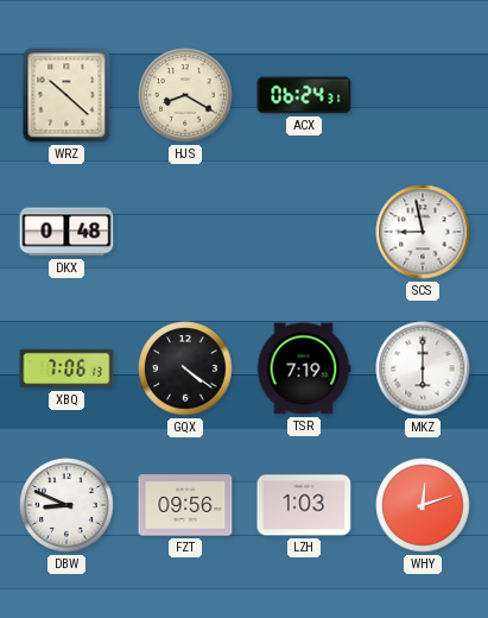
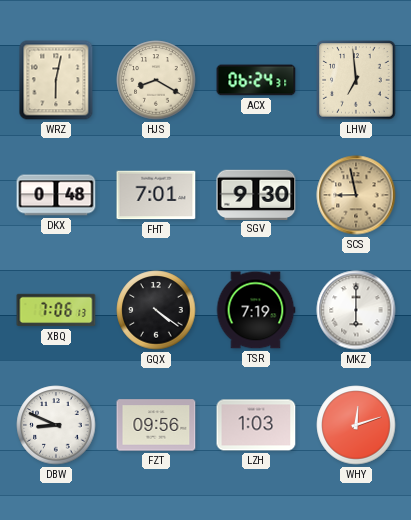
WRZ: 10:22 -> 6:02
LHW: none -> 6:59
FHT: none -> 7:01
SGV: none -> 9:30
SCS dial: white -> champagne
